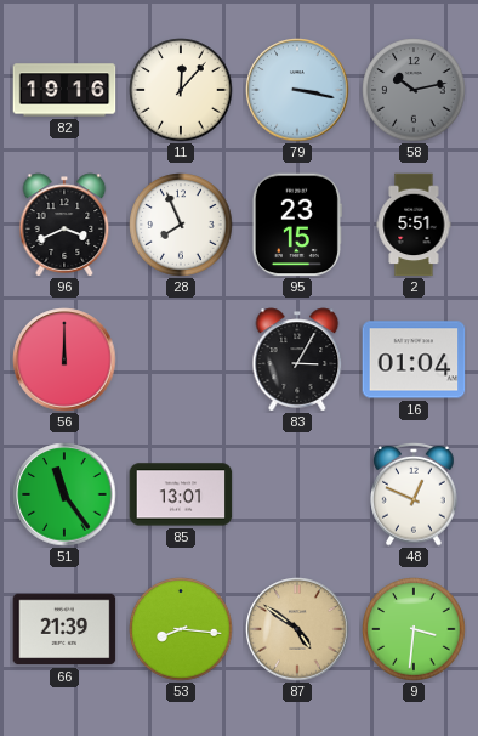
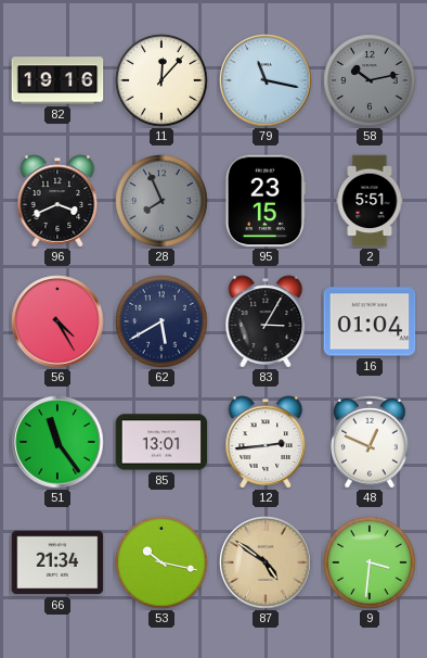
79: 3:17 -> 11:17
28 dial: white -> grey
56: 12:00 -> 4:25
62: none -> 5:40
12: none -> 2:44
66: 21:39 -> 21:34
53: 8:16 -> 10:17
